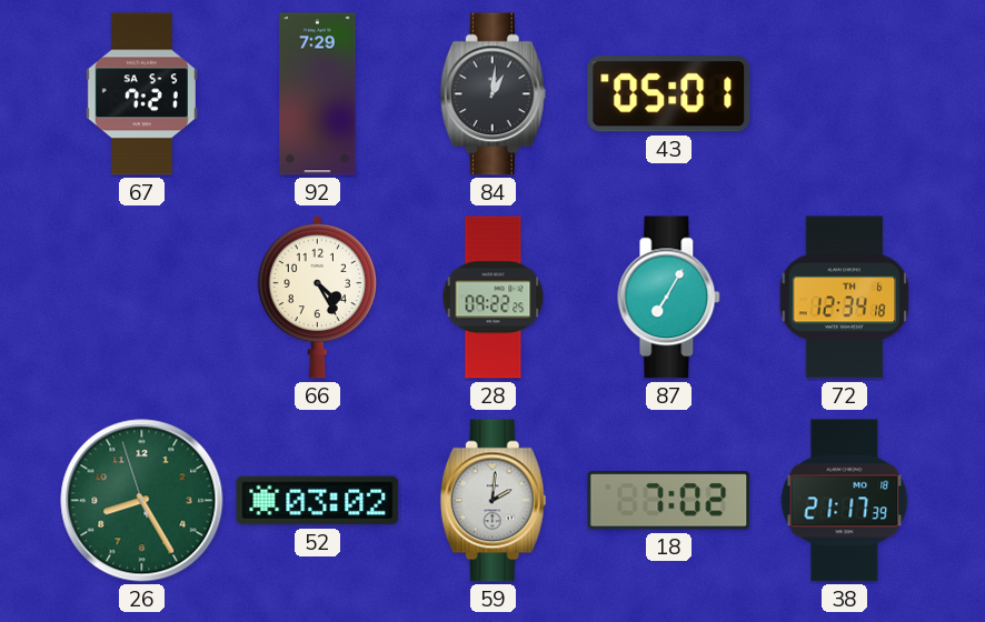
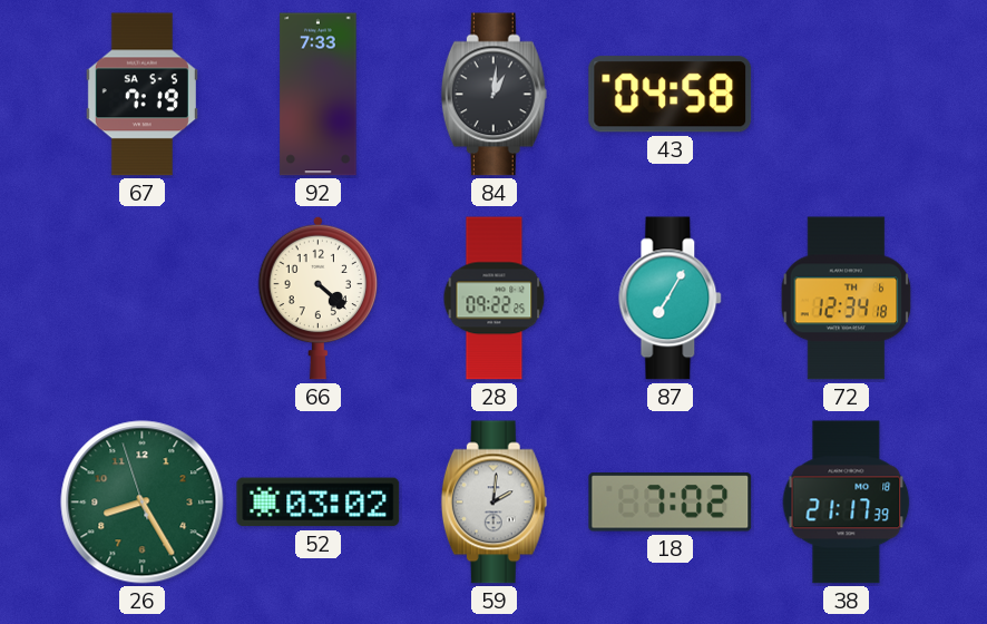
67: 7:21 -> 7:19
92: 7:29 -> 7:33
43: 05:01 -> 04:58
66: 4:25 -> 4:22
